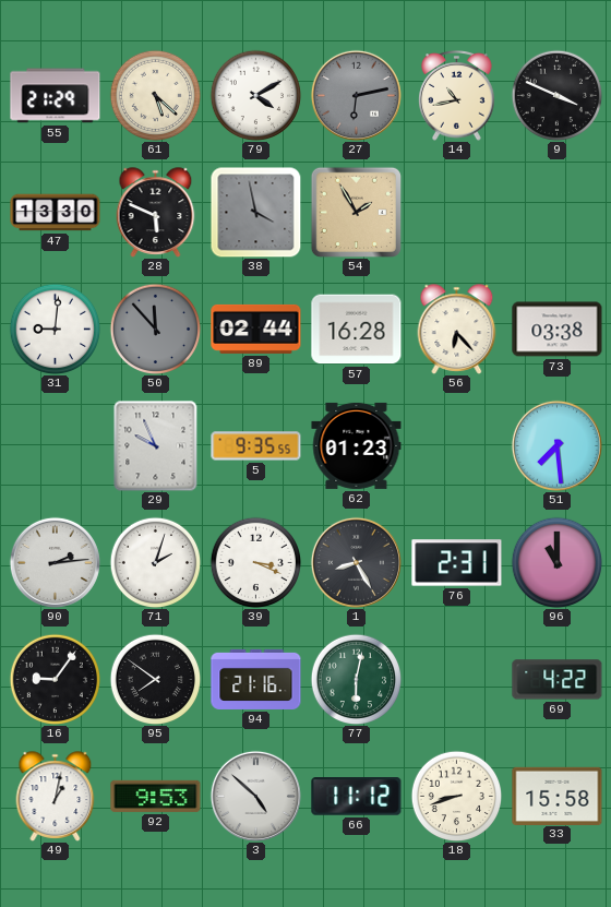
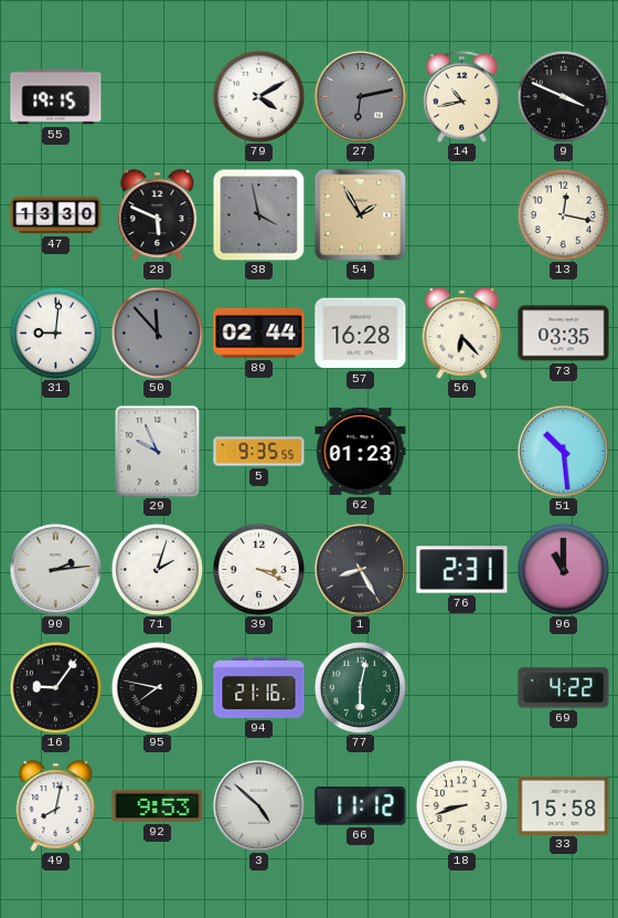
55: 21:29 -> 19:15
61: 5:22 -> none
13: none -> 12:17
73: 03:38 -> 03:35
51: 7:29 -> 10:29
95: 7:51 -> 7:47
49: 1:02 -> 8:02
